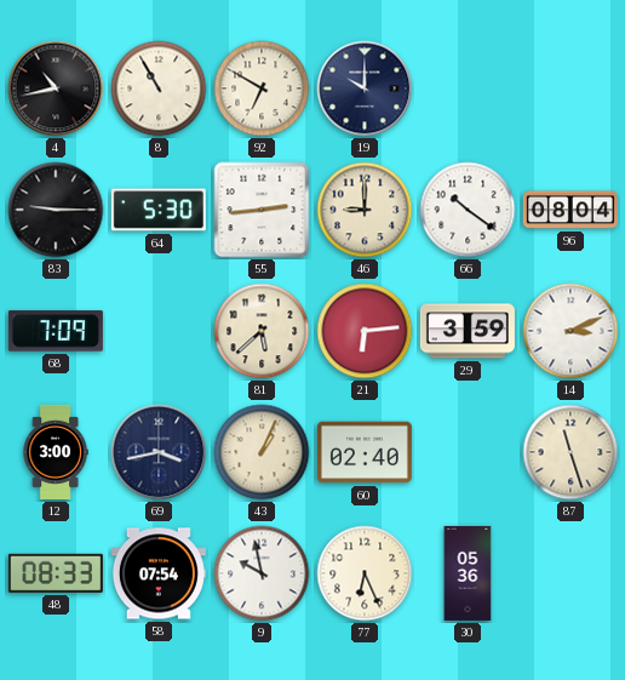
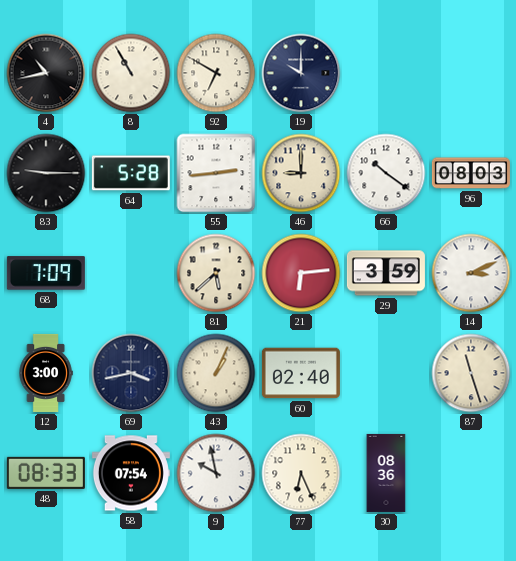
64: 5:30 -> 5:28
96: 08:04 -> 08:03
30: 05:36 -> 08:36
